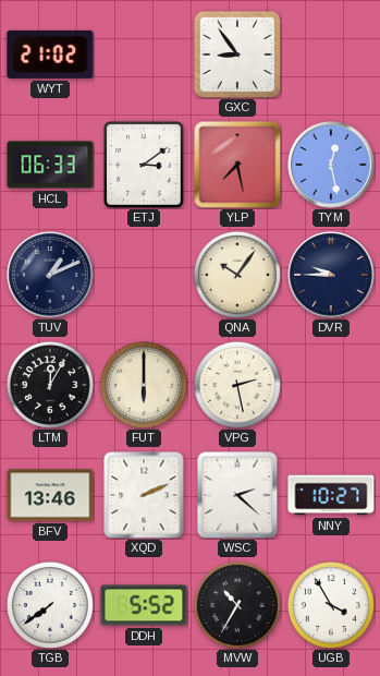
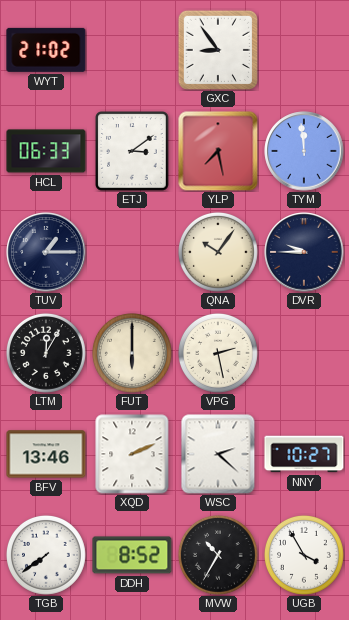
TYM: 12:28 -> 11:59
TUV: 1:11 -> 1:15
DDH: 5:52 -> 8:52
